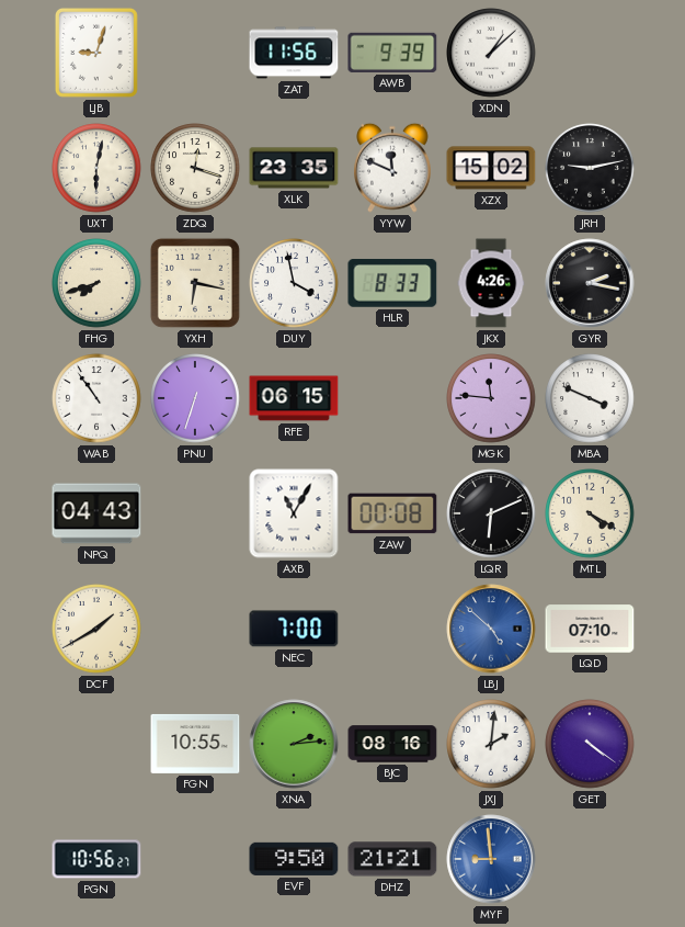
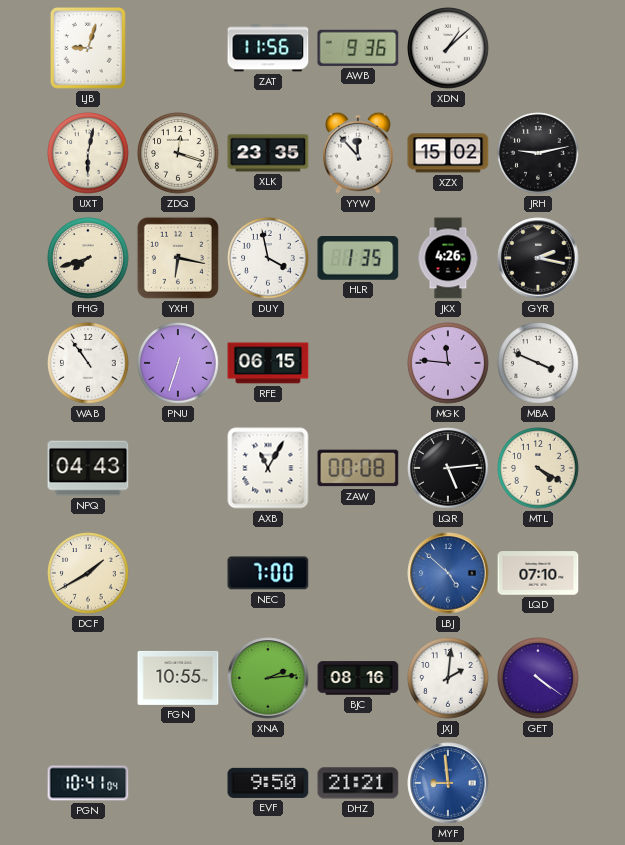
AWB: 9:39 -> 9:36
YYW: 11:49 -> 11:53
HLR: 8:33 -> 1:35
LQR: 6:11 -> 5:14
PGN: 10:56 -> 10:41
